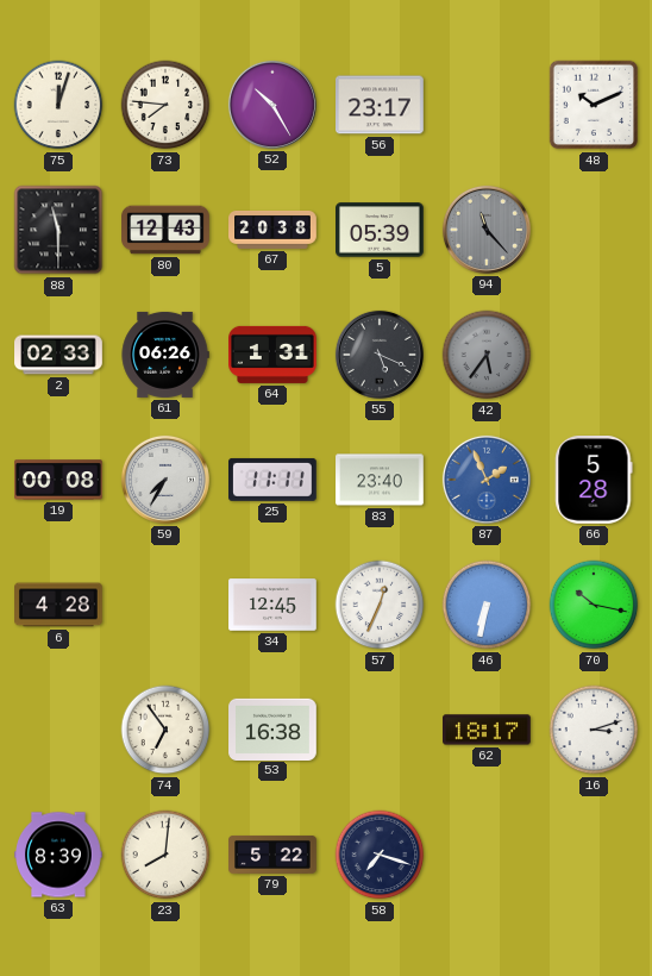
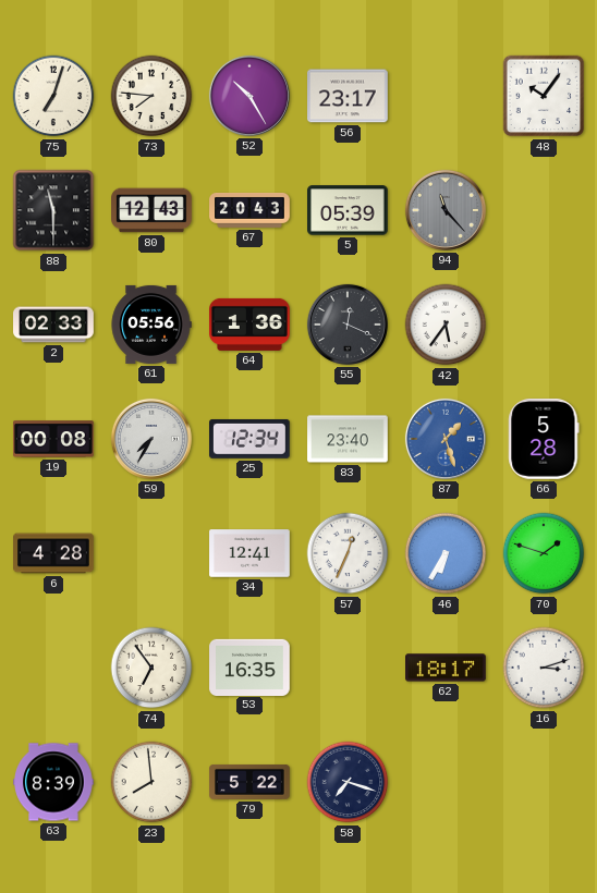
75: 12:03 -> 7:03
48: 10:11 -> 10:06
67: 20:38 -> 20:43
61: 06:26 -> 05:56
64: 1:31 -> 1:36
55: 5:19 -> 12:19
42 dial: grey -> white
25: 11:11 -> 12:34
87: 1:56 -> 1:27
34: 12:45 -> 12:41
46: 6:32 -> 6:35
70: 10:17 -> 1:48
53: 16:38 -> 16:35
23: 8:01 -> 7:59
